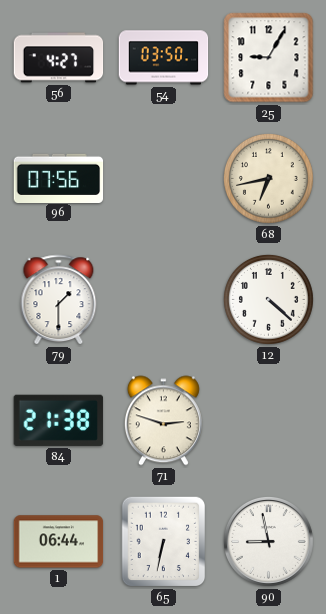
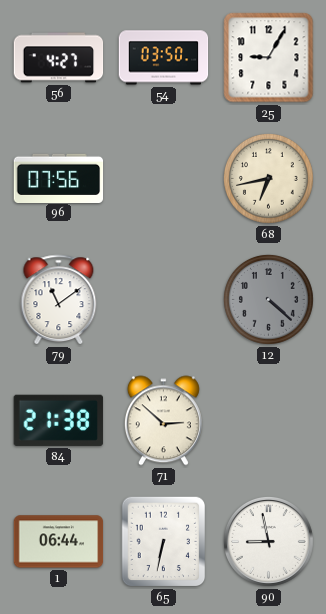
79: 1:30 -> 11:09
12 dial: white -> grey
71: 2:48 -> 2:52
